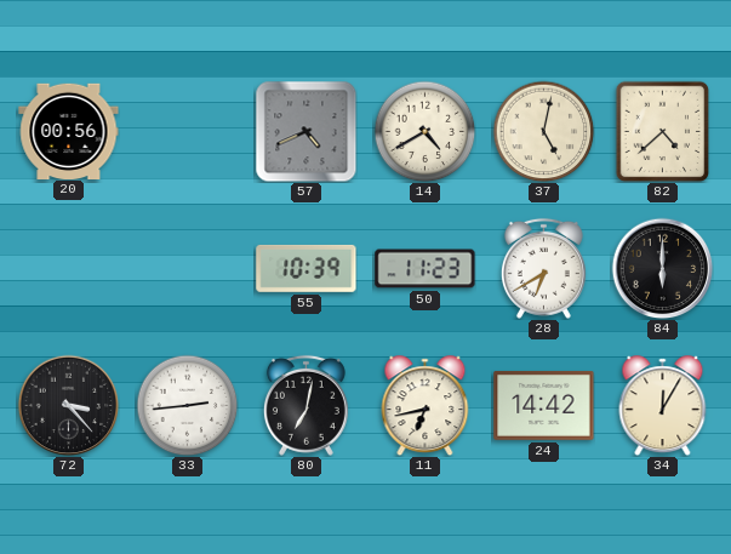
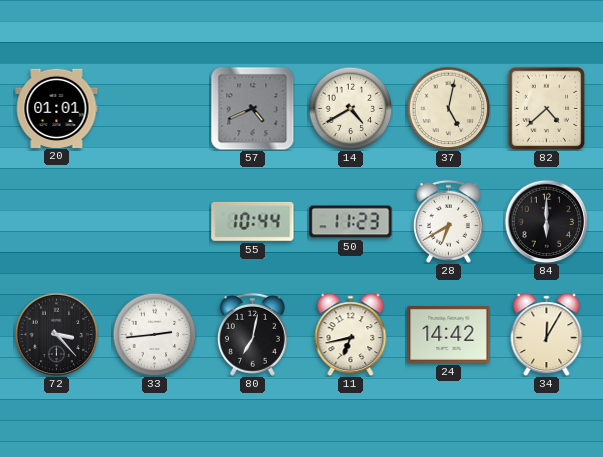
20: 00:56 -> 01:01
55: 10:39 -> 10:44
